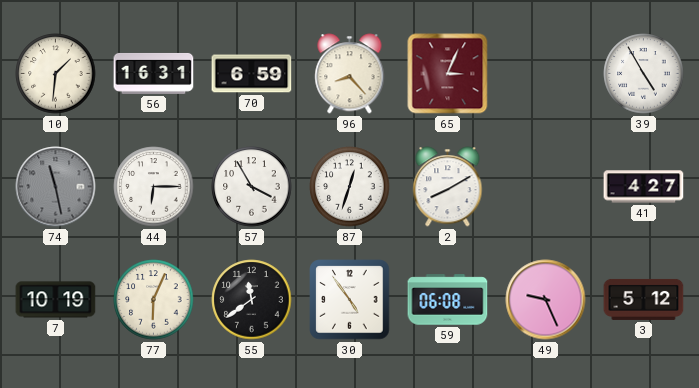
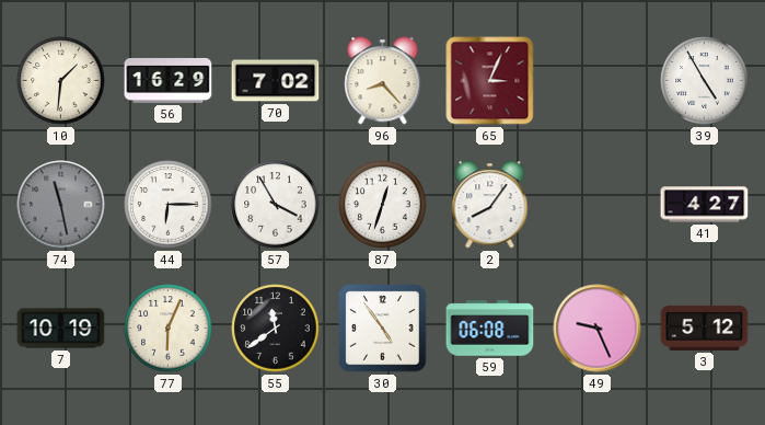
56: 16:31 -> 16:29
70: 6:59 -> 7:02
2: 8:10 -> 8:06
